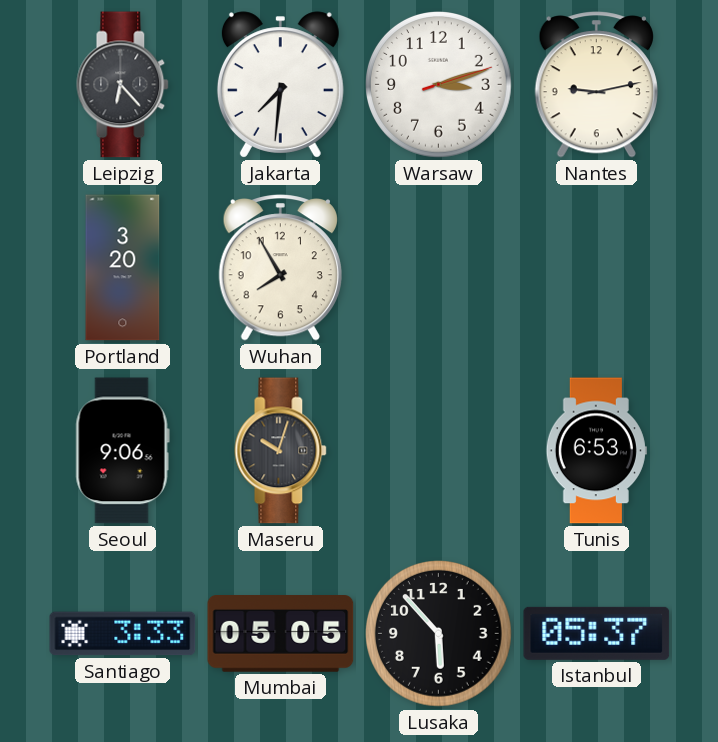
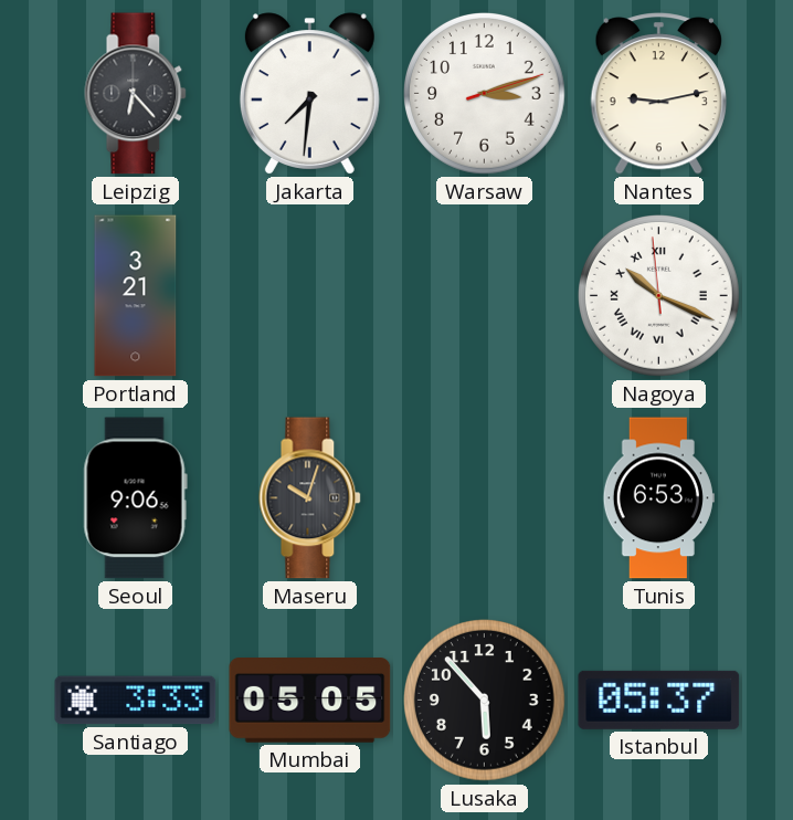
Portland: 3:20 -> 3:21
Wuhan: 7:55 -> none
Nagoya: none -> 10:18
